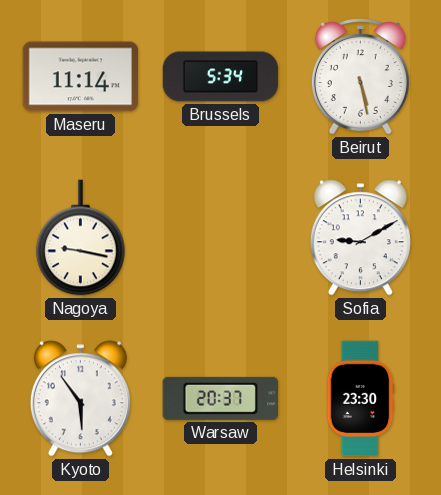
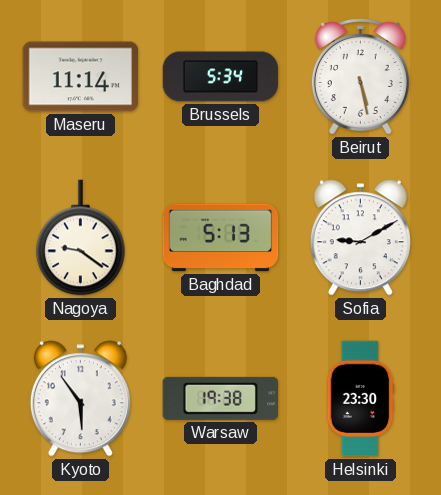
Nagoya: 9:17 -> 9:21
Baghdad: none -> 5:13
Warsaw: 20:37 -> 19:38
